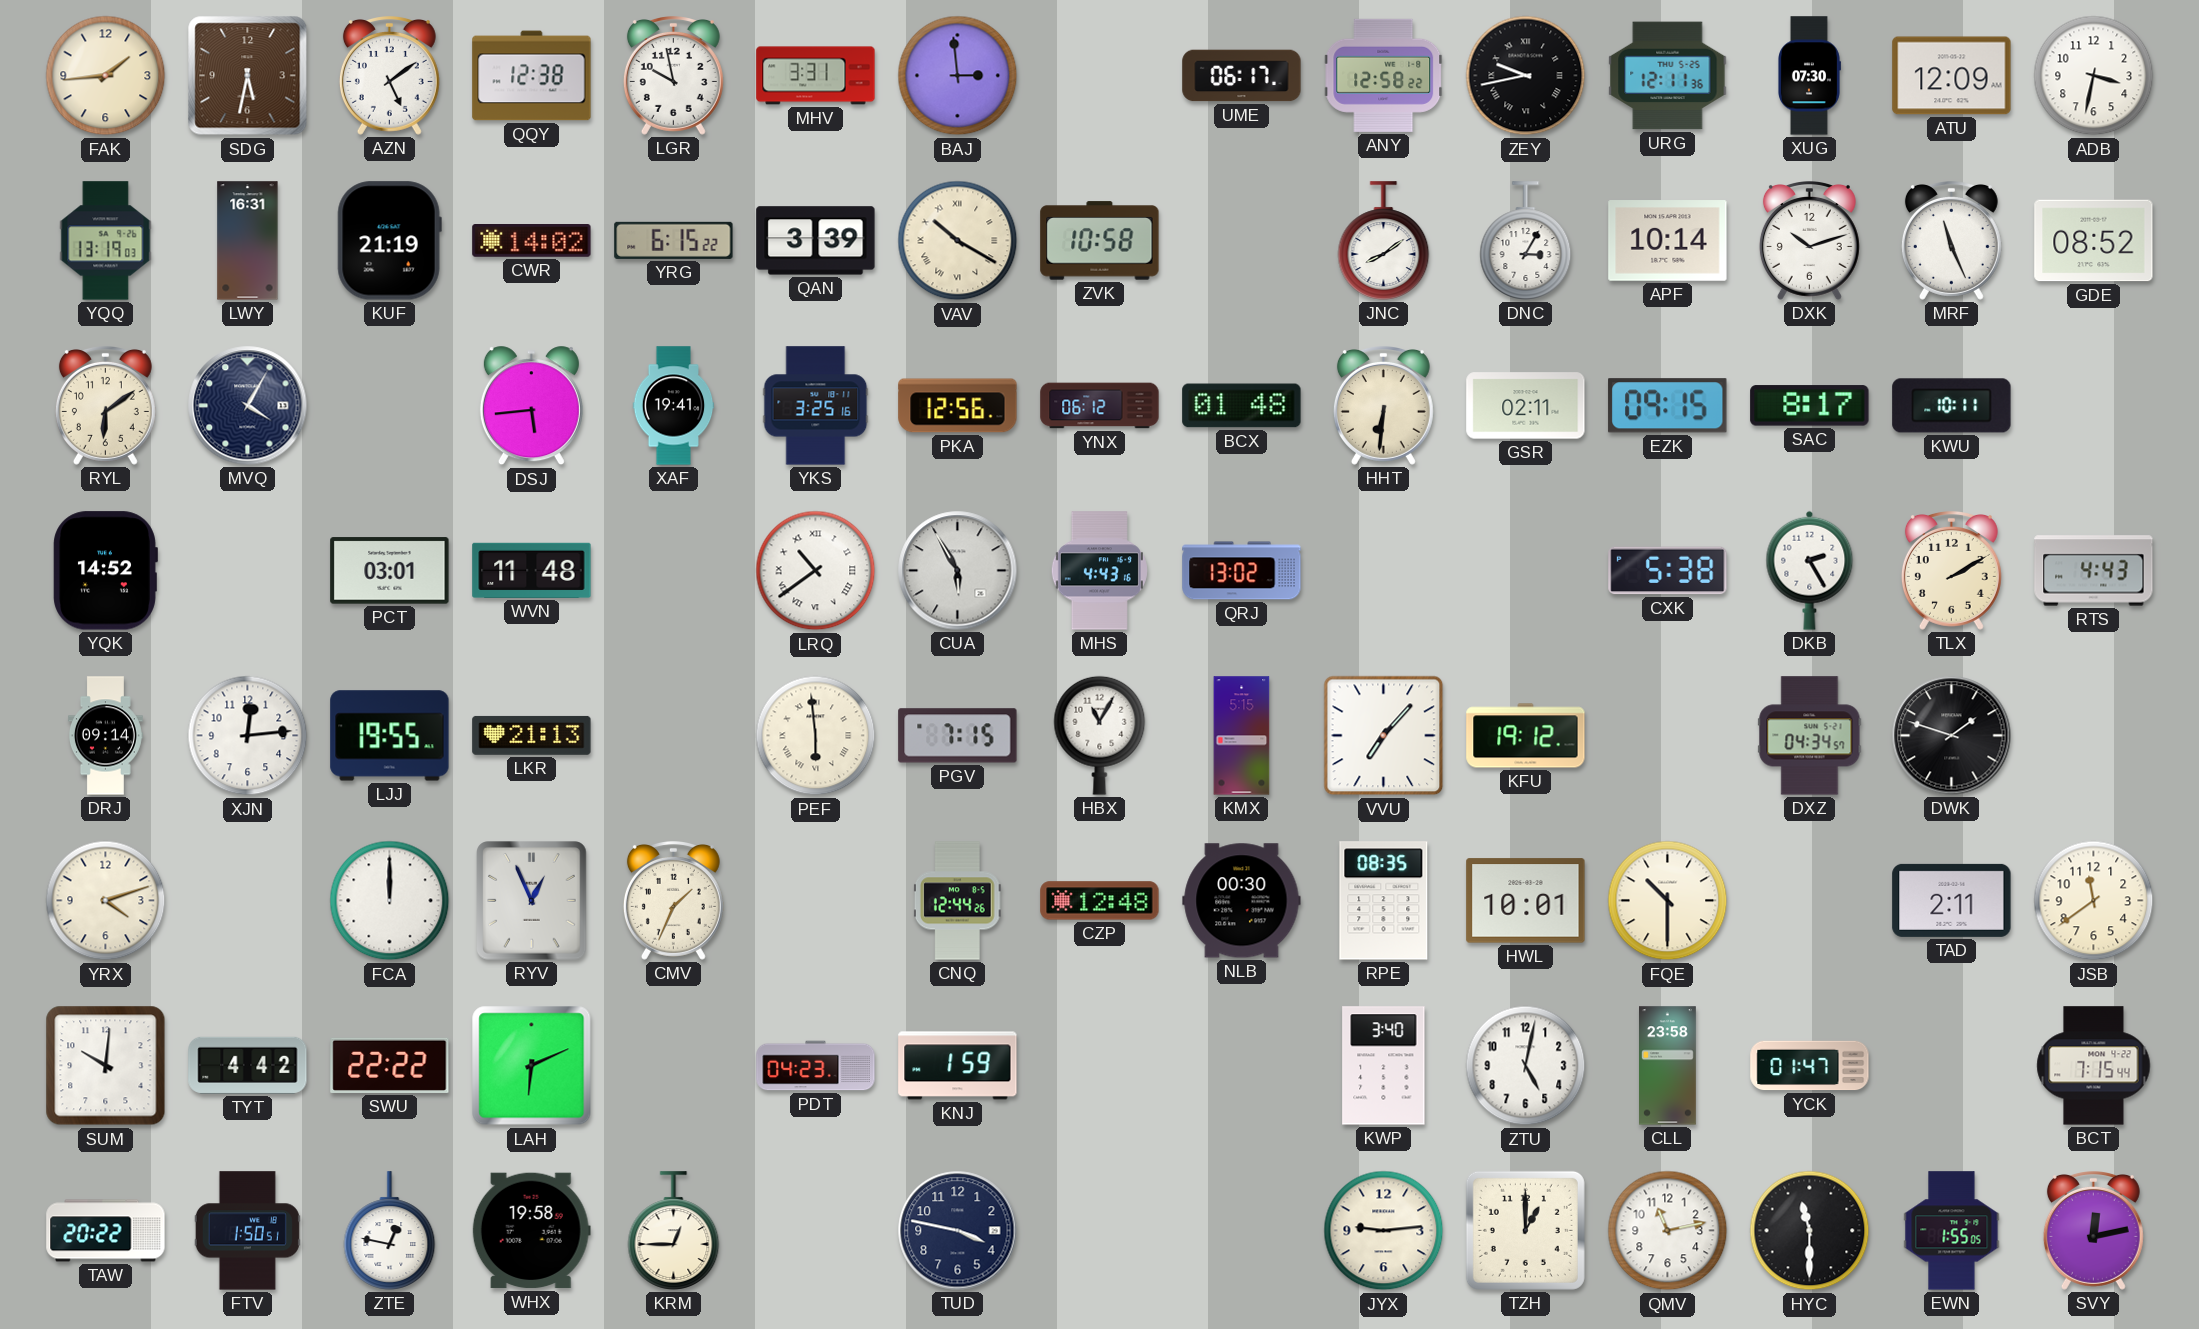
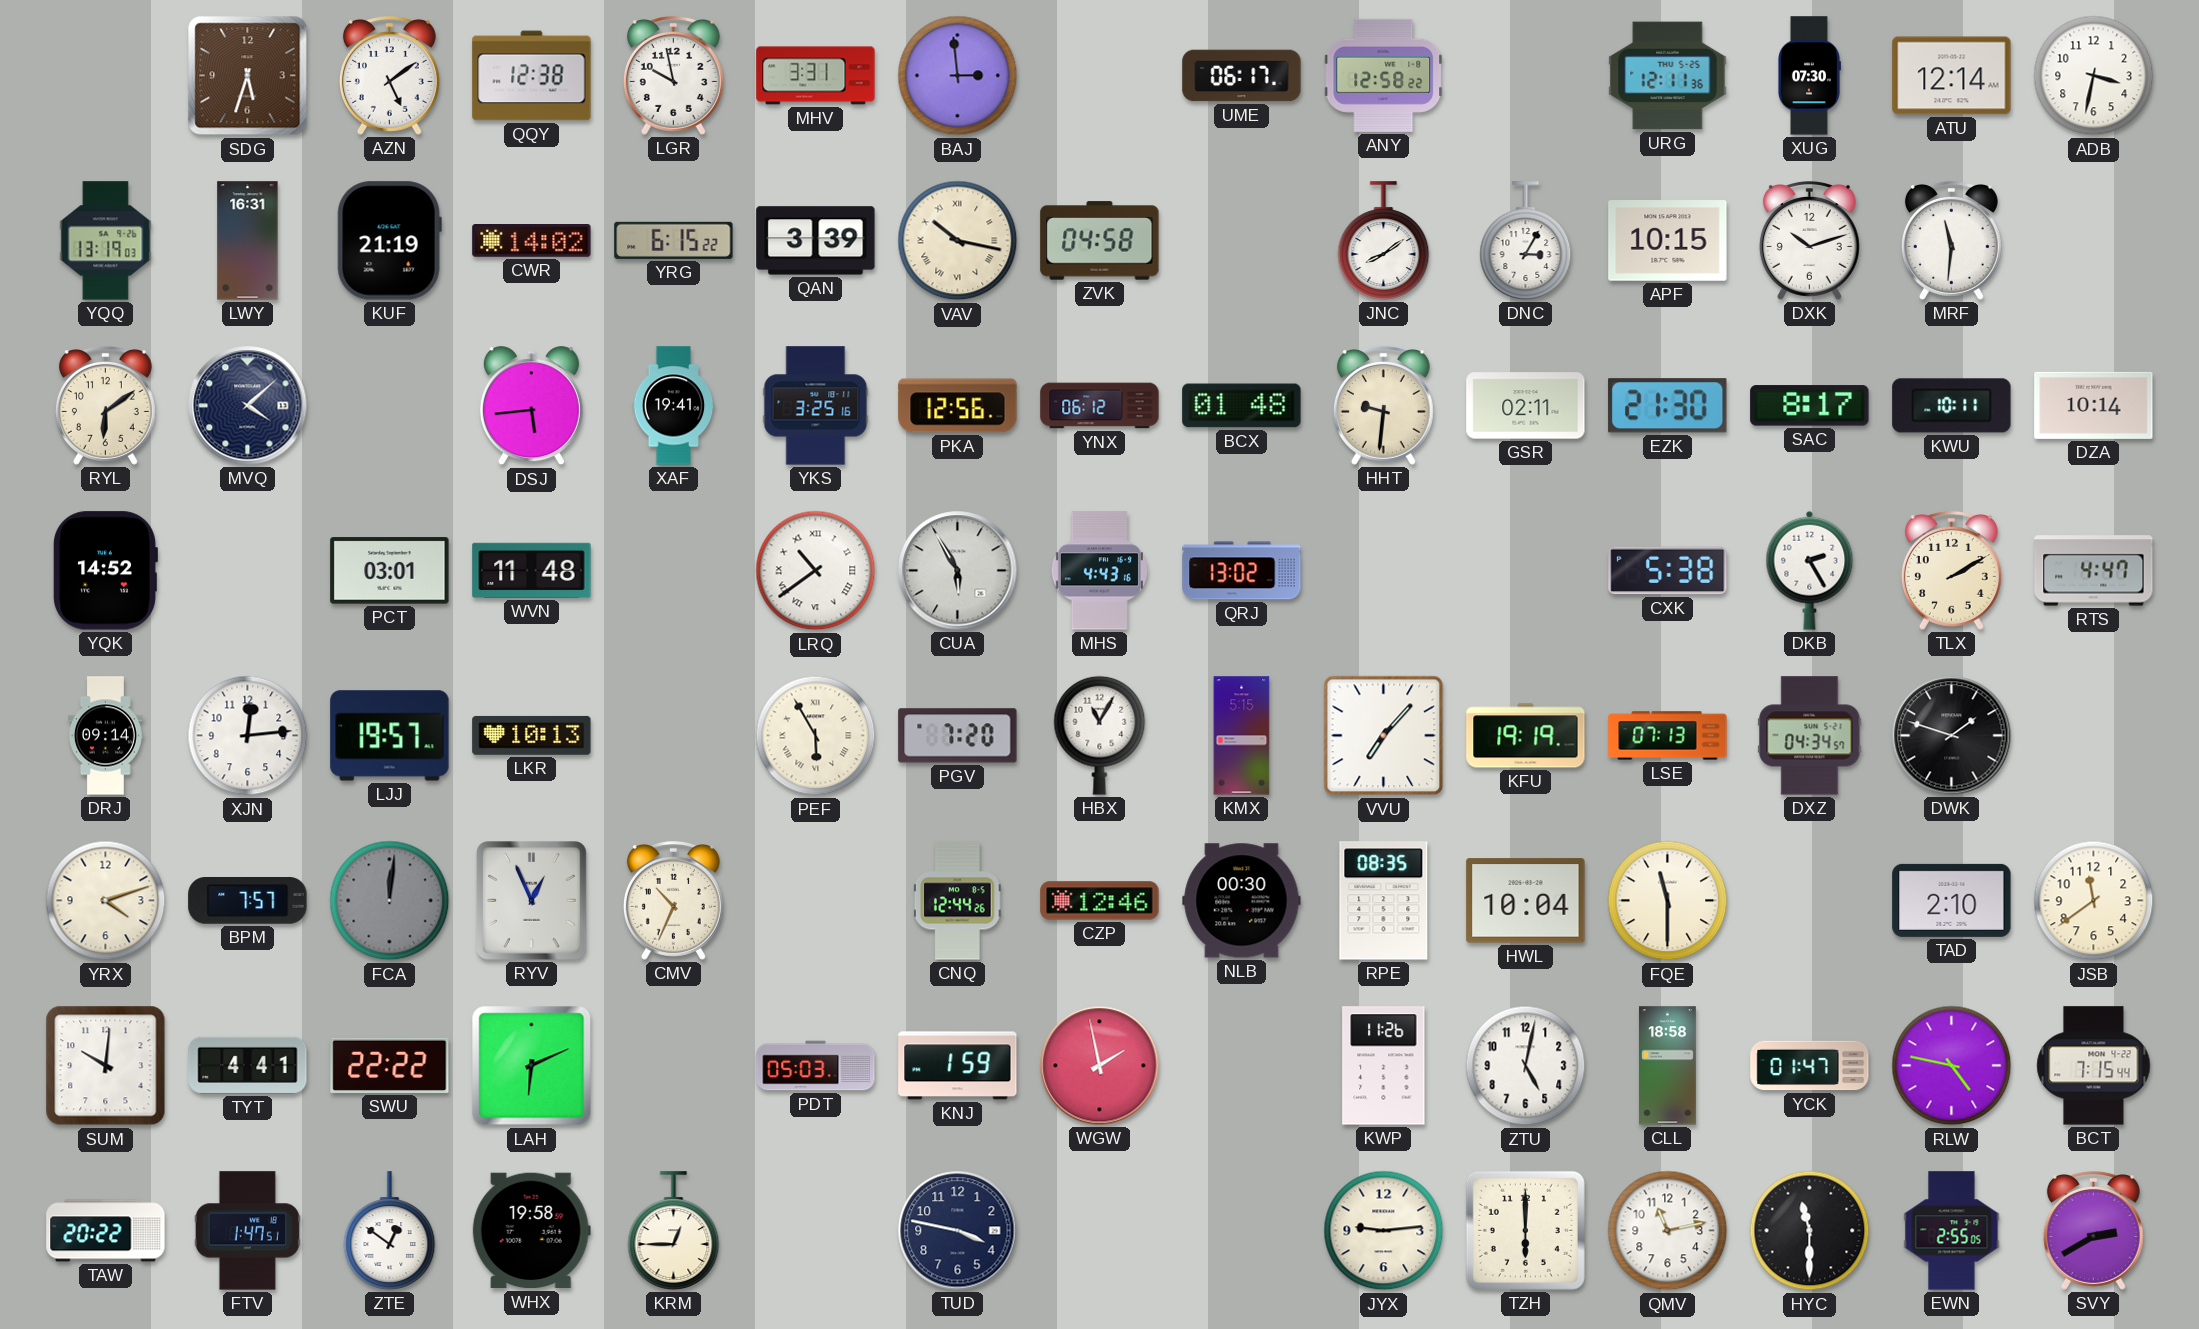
FAK: 1:44 -> none
SDG: 5:32 -> 5:33
ZEY: 9:43 -> none
ATU: 12:09 -> 12:14
VAV: 10:20 -> 10:17
ZVK: 10:58 -> 04:58
APF: 10:14 -> 10:15
MRF: 11:26 -> 11:31
GDE: 08:52 -> none
MVQ: 4:05 -> 4:08
HHT: 6:31 -> 9:31
EZK: 09:15 -> 21:30
DZA: none -> 10:14
RTS: 4:43 -> 4:47
LJJ: 19:55 -> 19:57
LKR: 21:13 -> 10:13
PEF: 5:59 -> 5:55
PGV: 7:15 -> 7:20
KFU: 19:12 -> 19:19
LSE: none -> 07:13
BPM: none -> 7:57
FCA: 12:00 -> 12:01
FCA dial: white -> grey
CMV: 1:34 -> 10:34
CZP: 12:48 -> 12:46
HWL: 10:01 -> 10:04
FQE: 10:30 -> 11:30
TAD: 2:11 -> 2:10
TYT: 4:42 -> 4:41
PDT: 04:23 -> 05:03
WGW: none -> 1:58
KWP: 3:40 -> 11:26
CLL: 23:58 -> 18:58
RLW: none -> 4:47
FTV: 1:50 -> 1:47
ZTE: 12:47 -> 12:51
TZH: 1:00 -> 6:00
EWN: 1:55 -> 2:55
SVY: 12:13 -> 2:40
